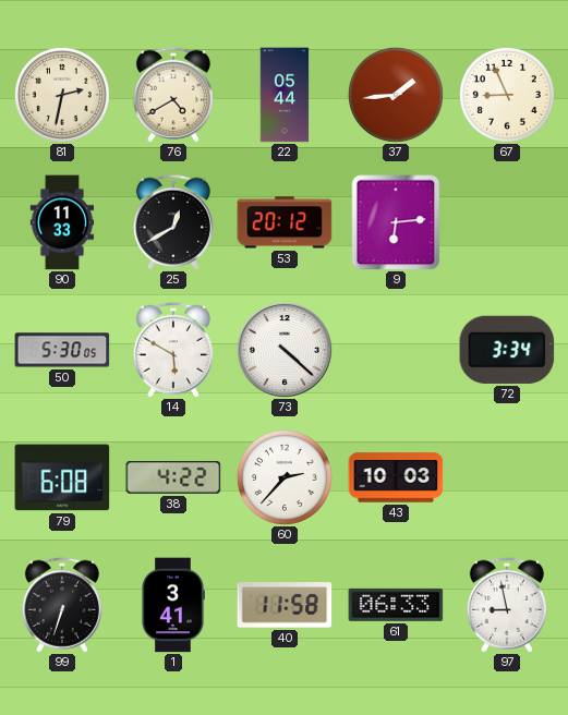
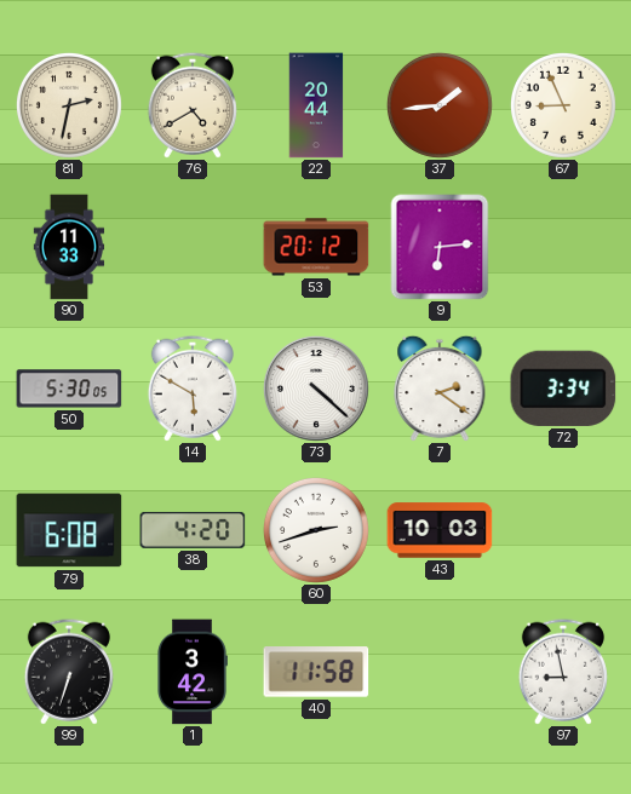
22: 05:44 -> 20:44
25: 12:40 -> none
7: none -> 2:21
38: 4:22 -> 4:20
60: 2:37 -> 2:42
1: 3:41 -> 3:42
61: 06:33 -> none
